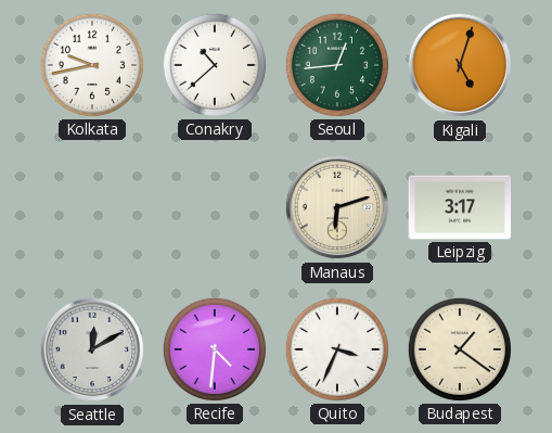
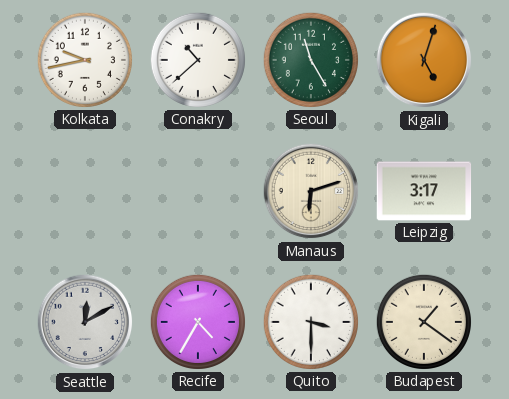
Seoul: 12:44 -> 11:25
Recife: 4:31 -> 4:35
Quito: 3:34 -> 3:30
